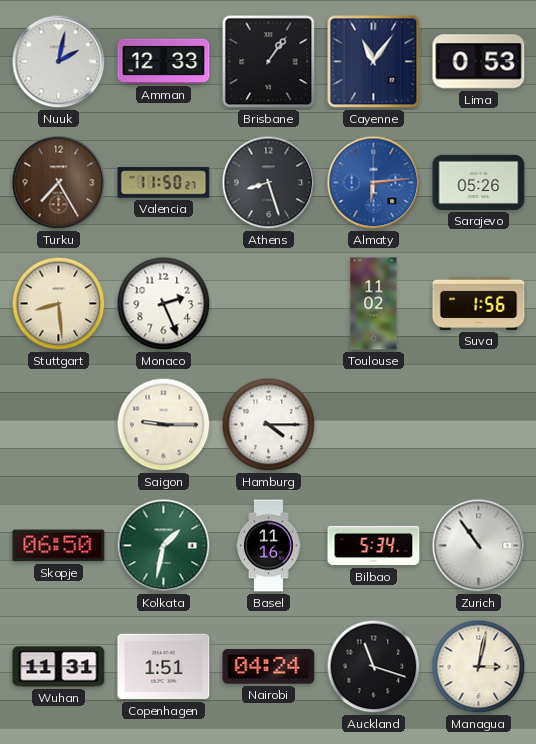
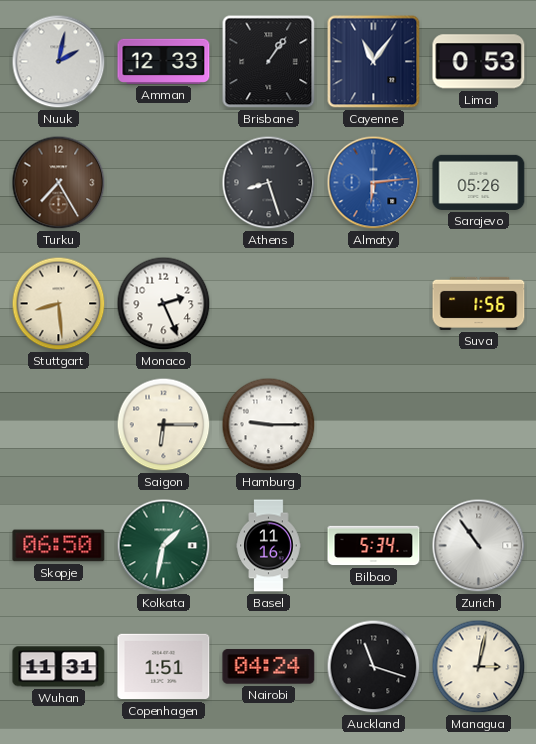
Valencia: 11:50 -> none
Toulouse: 11:02 -> none
Saigon: 9:15 -> 6:15
Hamburg: 4:15 -> 9:15
